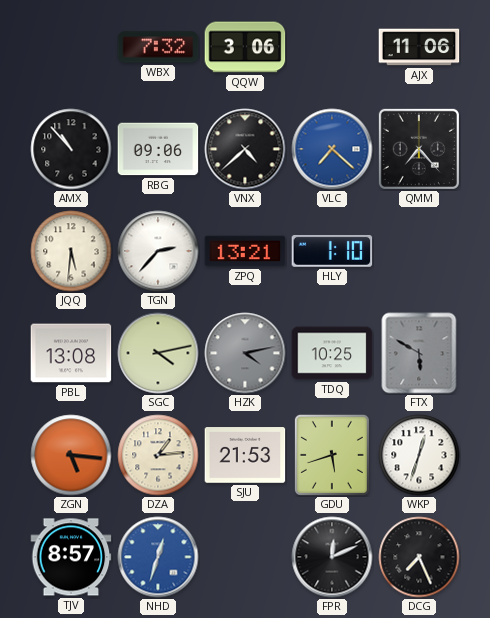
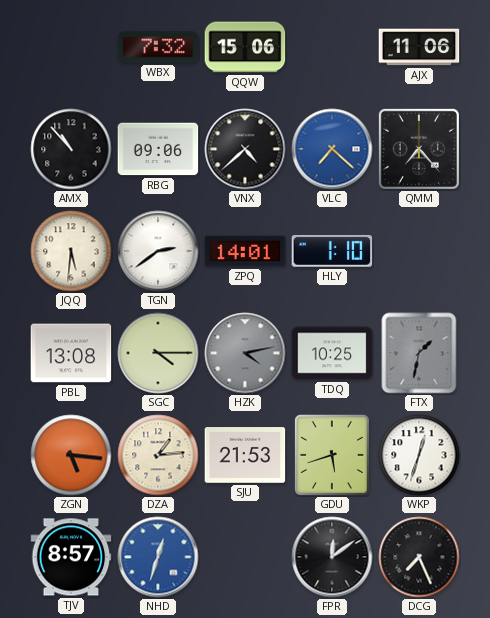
QQW: 3:06 -> 15:06
TGN: 2:37 -> 2:39
ZPQ: 13:21 -> 14:01
SGC: 4:13 -> 4:15
FTX: 5:50 -> 1:32
FPR: 12:11 -> 12:09
